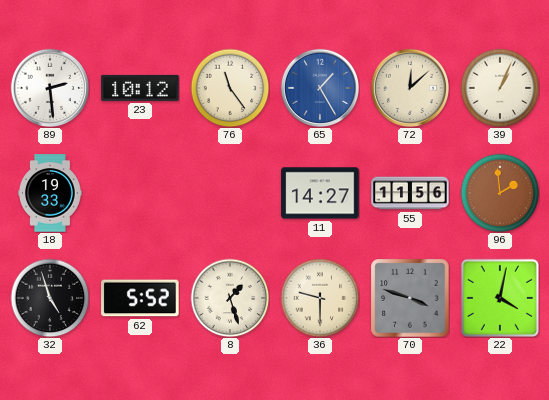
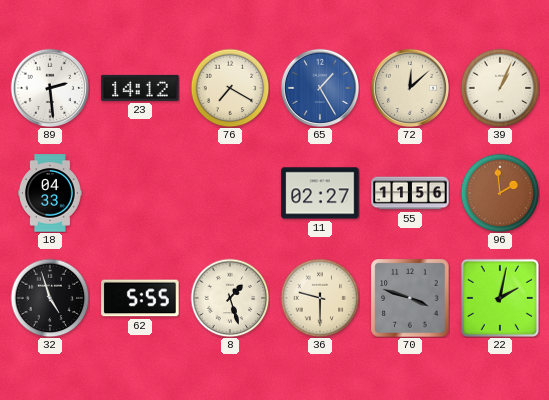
23: 10:12 -> 14:12
76: 11:24 -> 7:20
18: 19:33 -> 04:33
11: 14:27 -> 02:27
62: 5:52 -> 5:55
22: 4:02 -> 2:02
